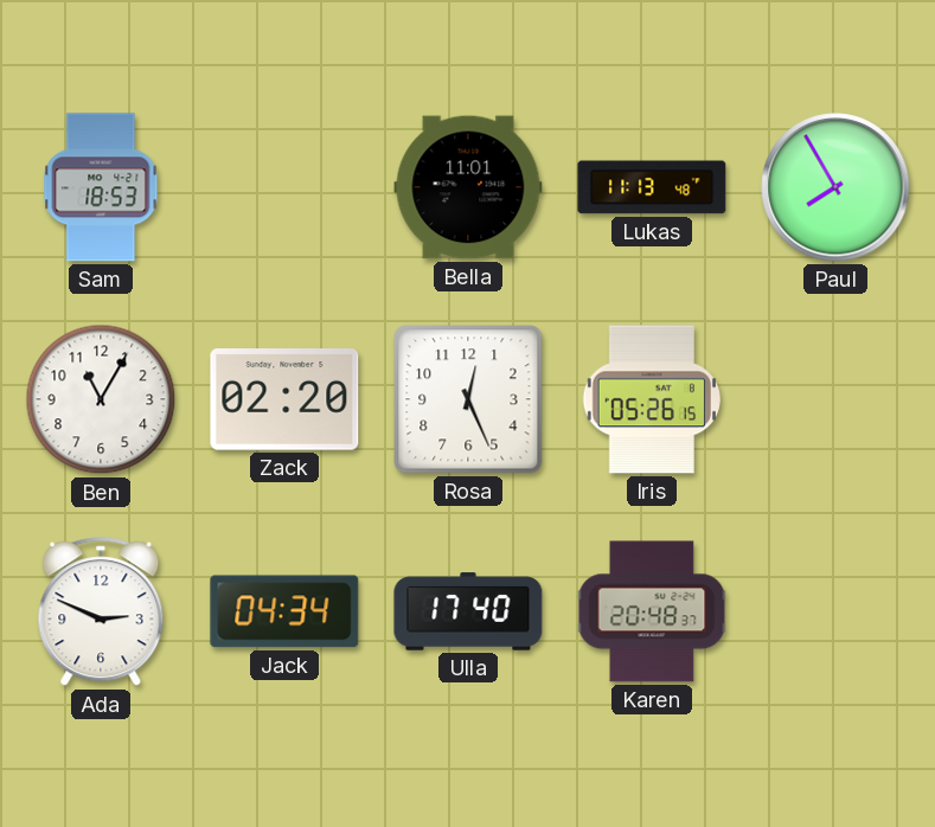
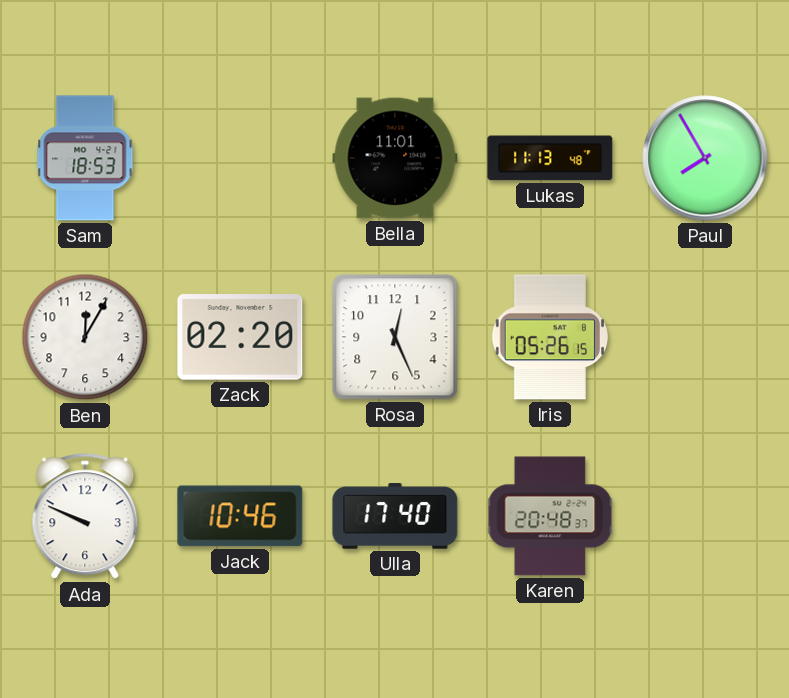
Ben: 11:05 -> 12:05
Ada: 2:49 -> 9:49
Jack: 04:34 -> 10:46
